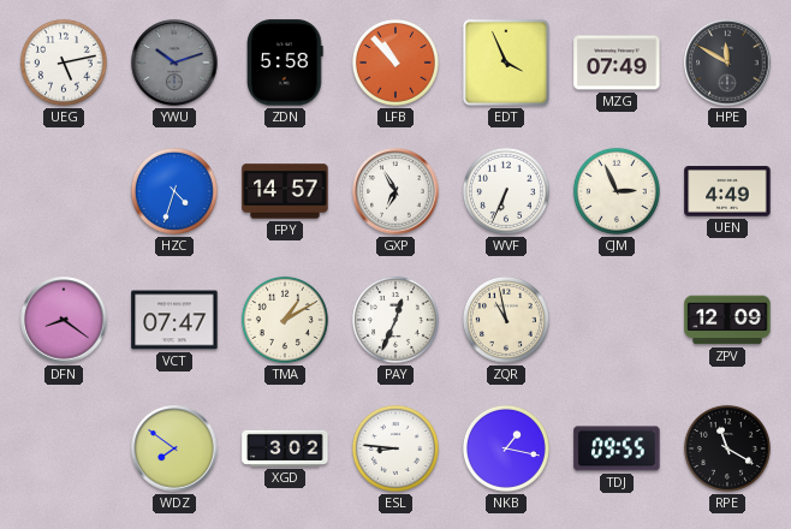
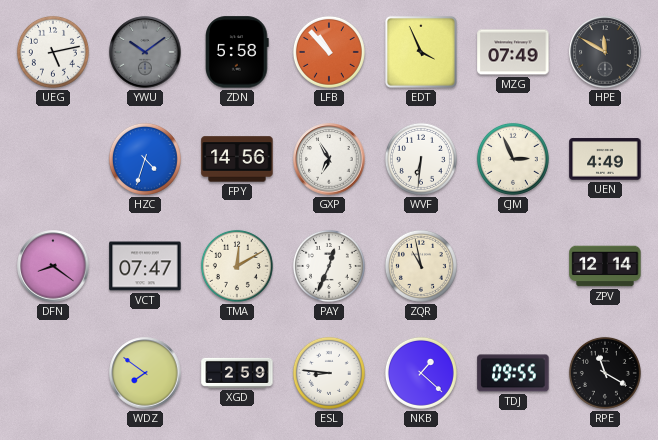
YWU: 10:12 -> 10:09
FPY: 14:57 -> 14:56
WVF: 6:34 -> 6:31
TMA: 1:10 -> 12:10
ZPV: 12:09 -> 12:14
XGD: 3:02 -> 2:59
NKB: 1:17 -> 1:22
